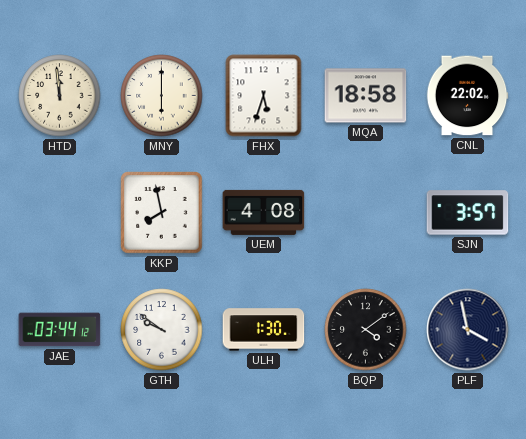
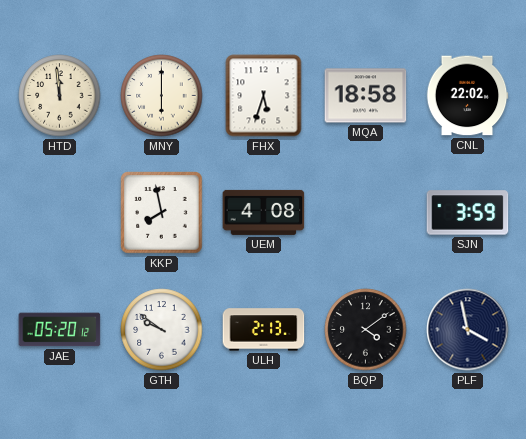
SJN: 3:57 -> 3:59
JAE: 03:44 -> 05:20
ULH: 1:30 -> 2:13
